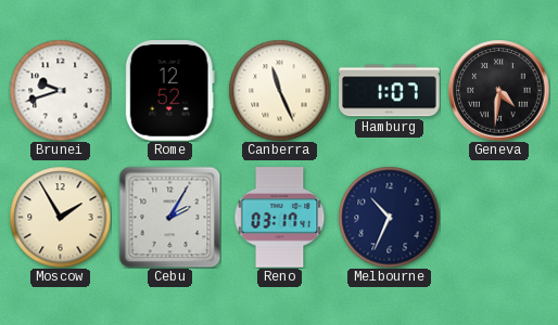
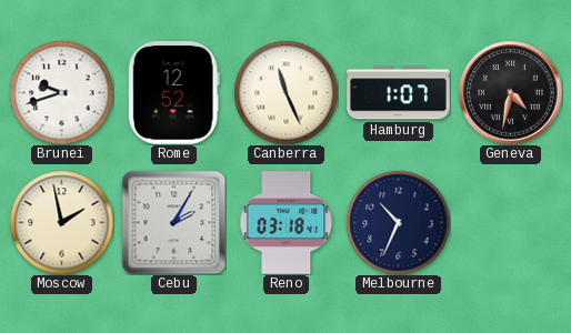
Geneva: 4:31 -> 4:32
Moscow: 1:55 -> 1:58
Reno: 03:17 -> 03:18
